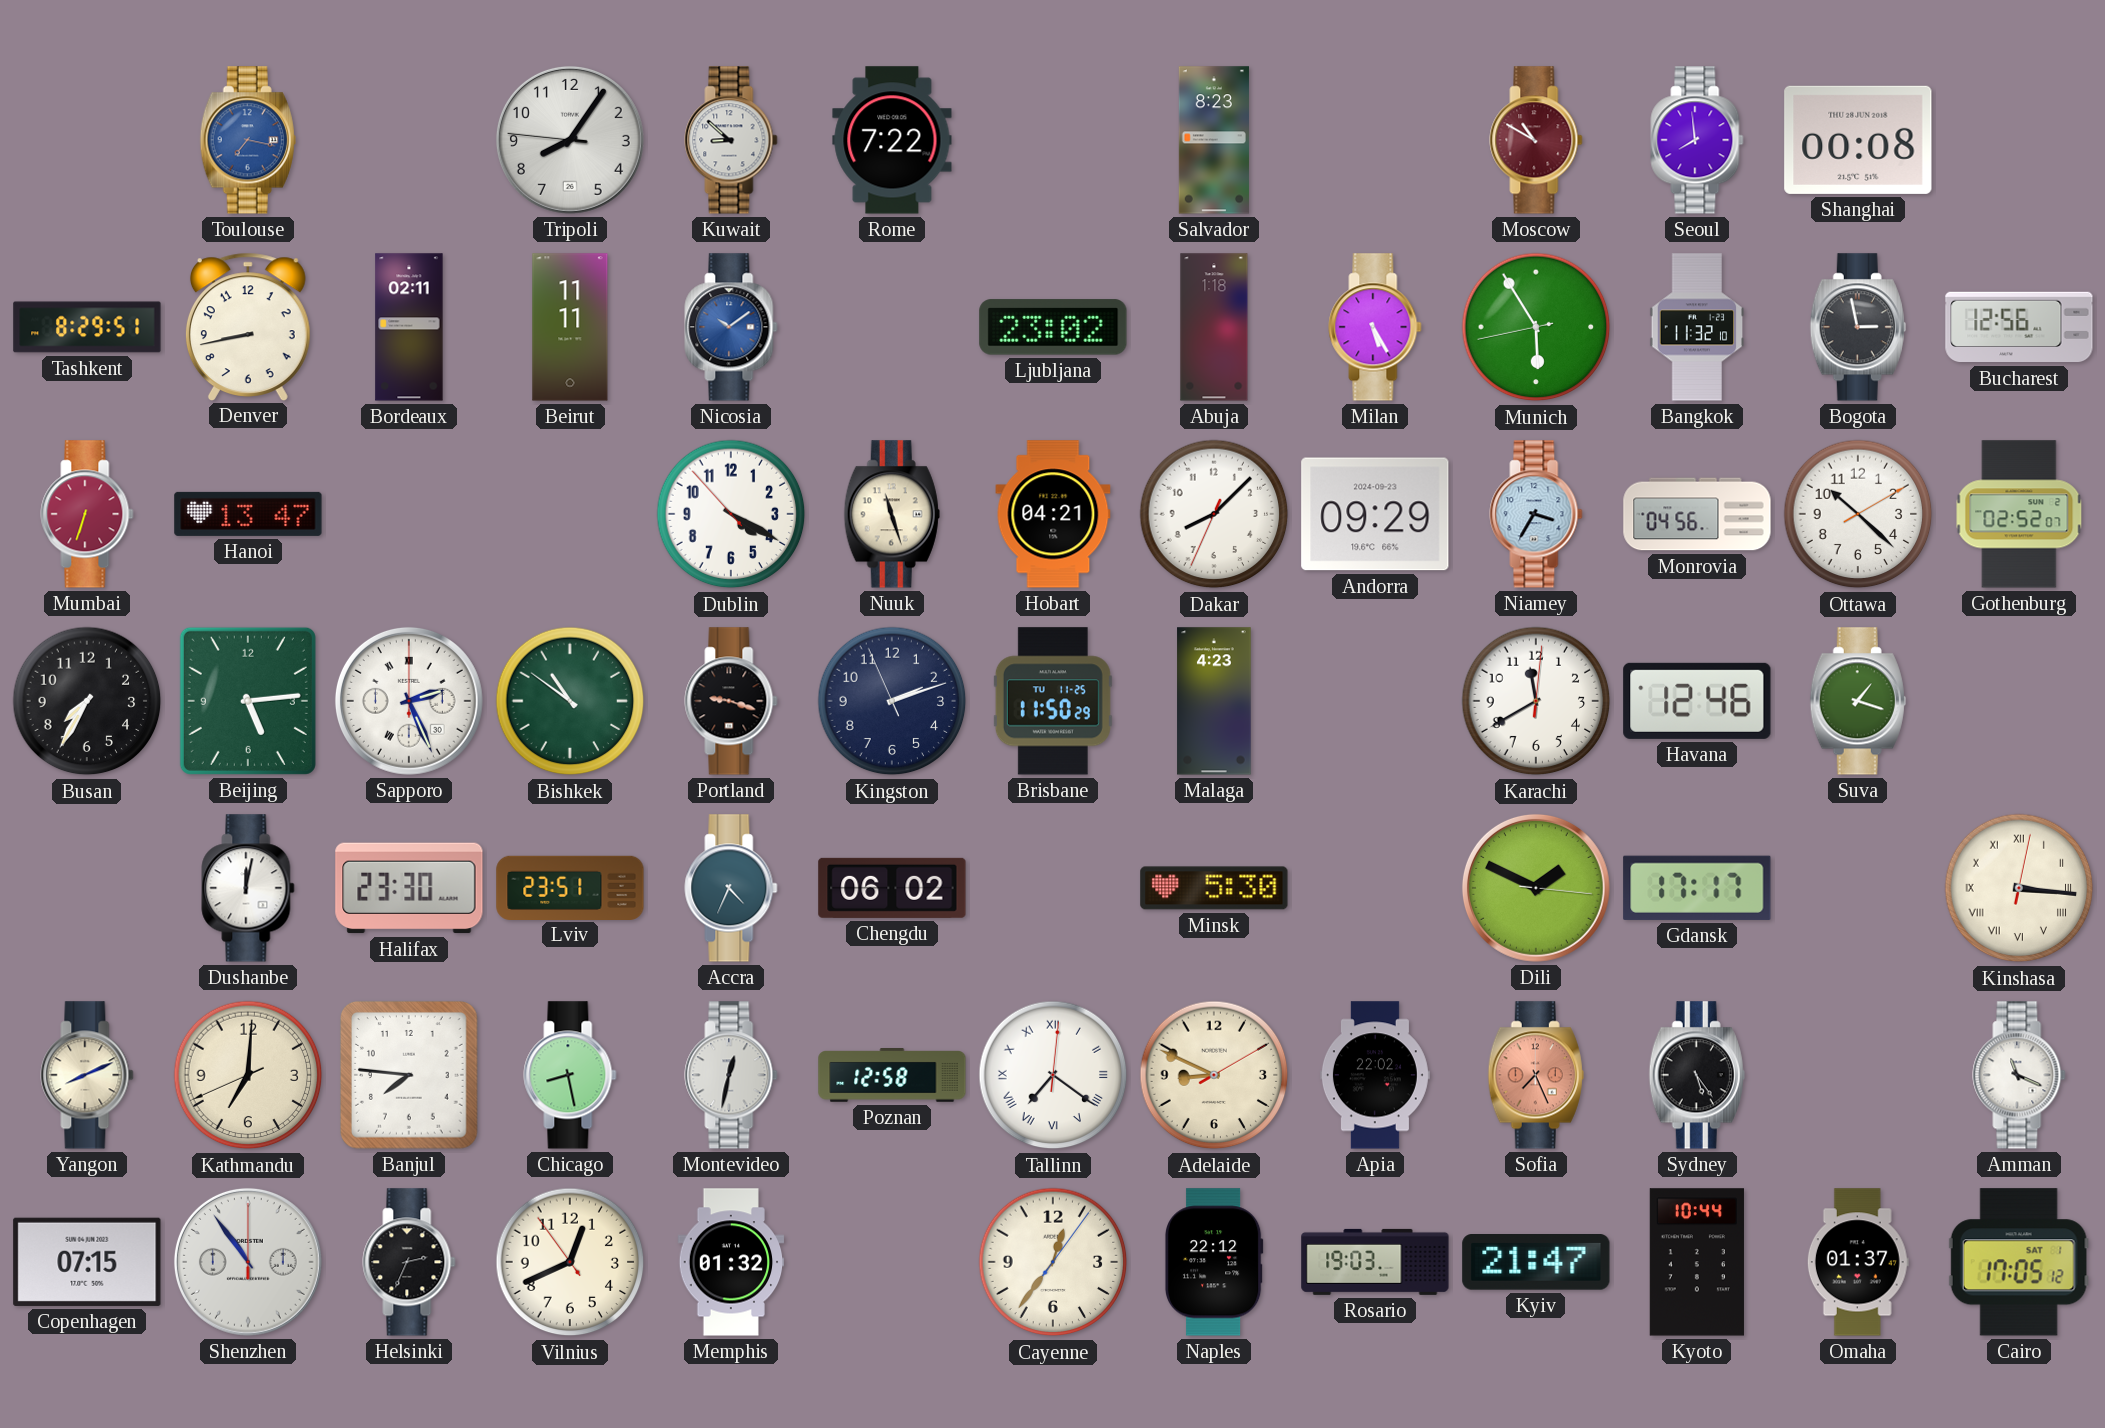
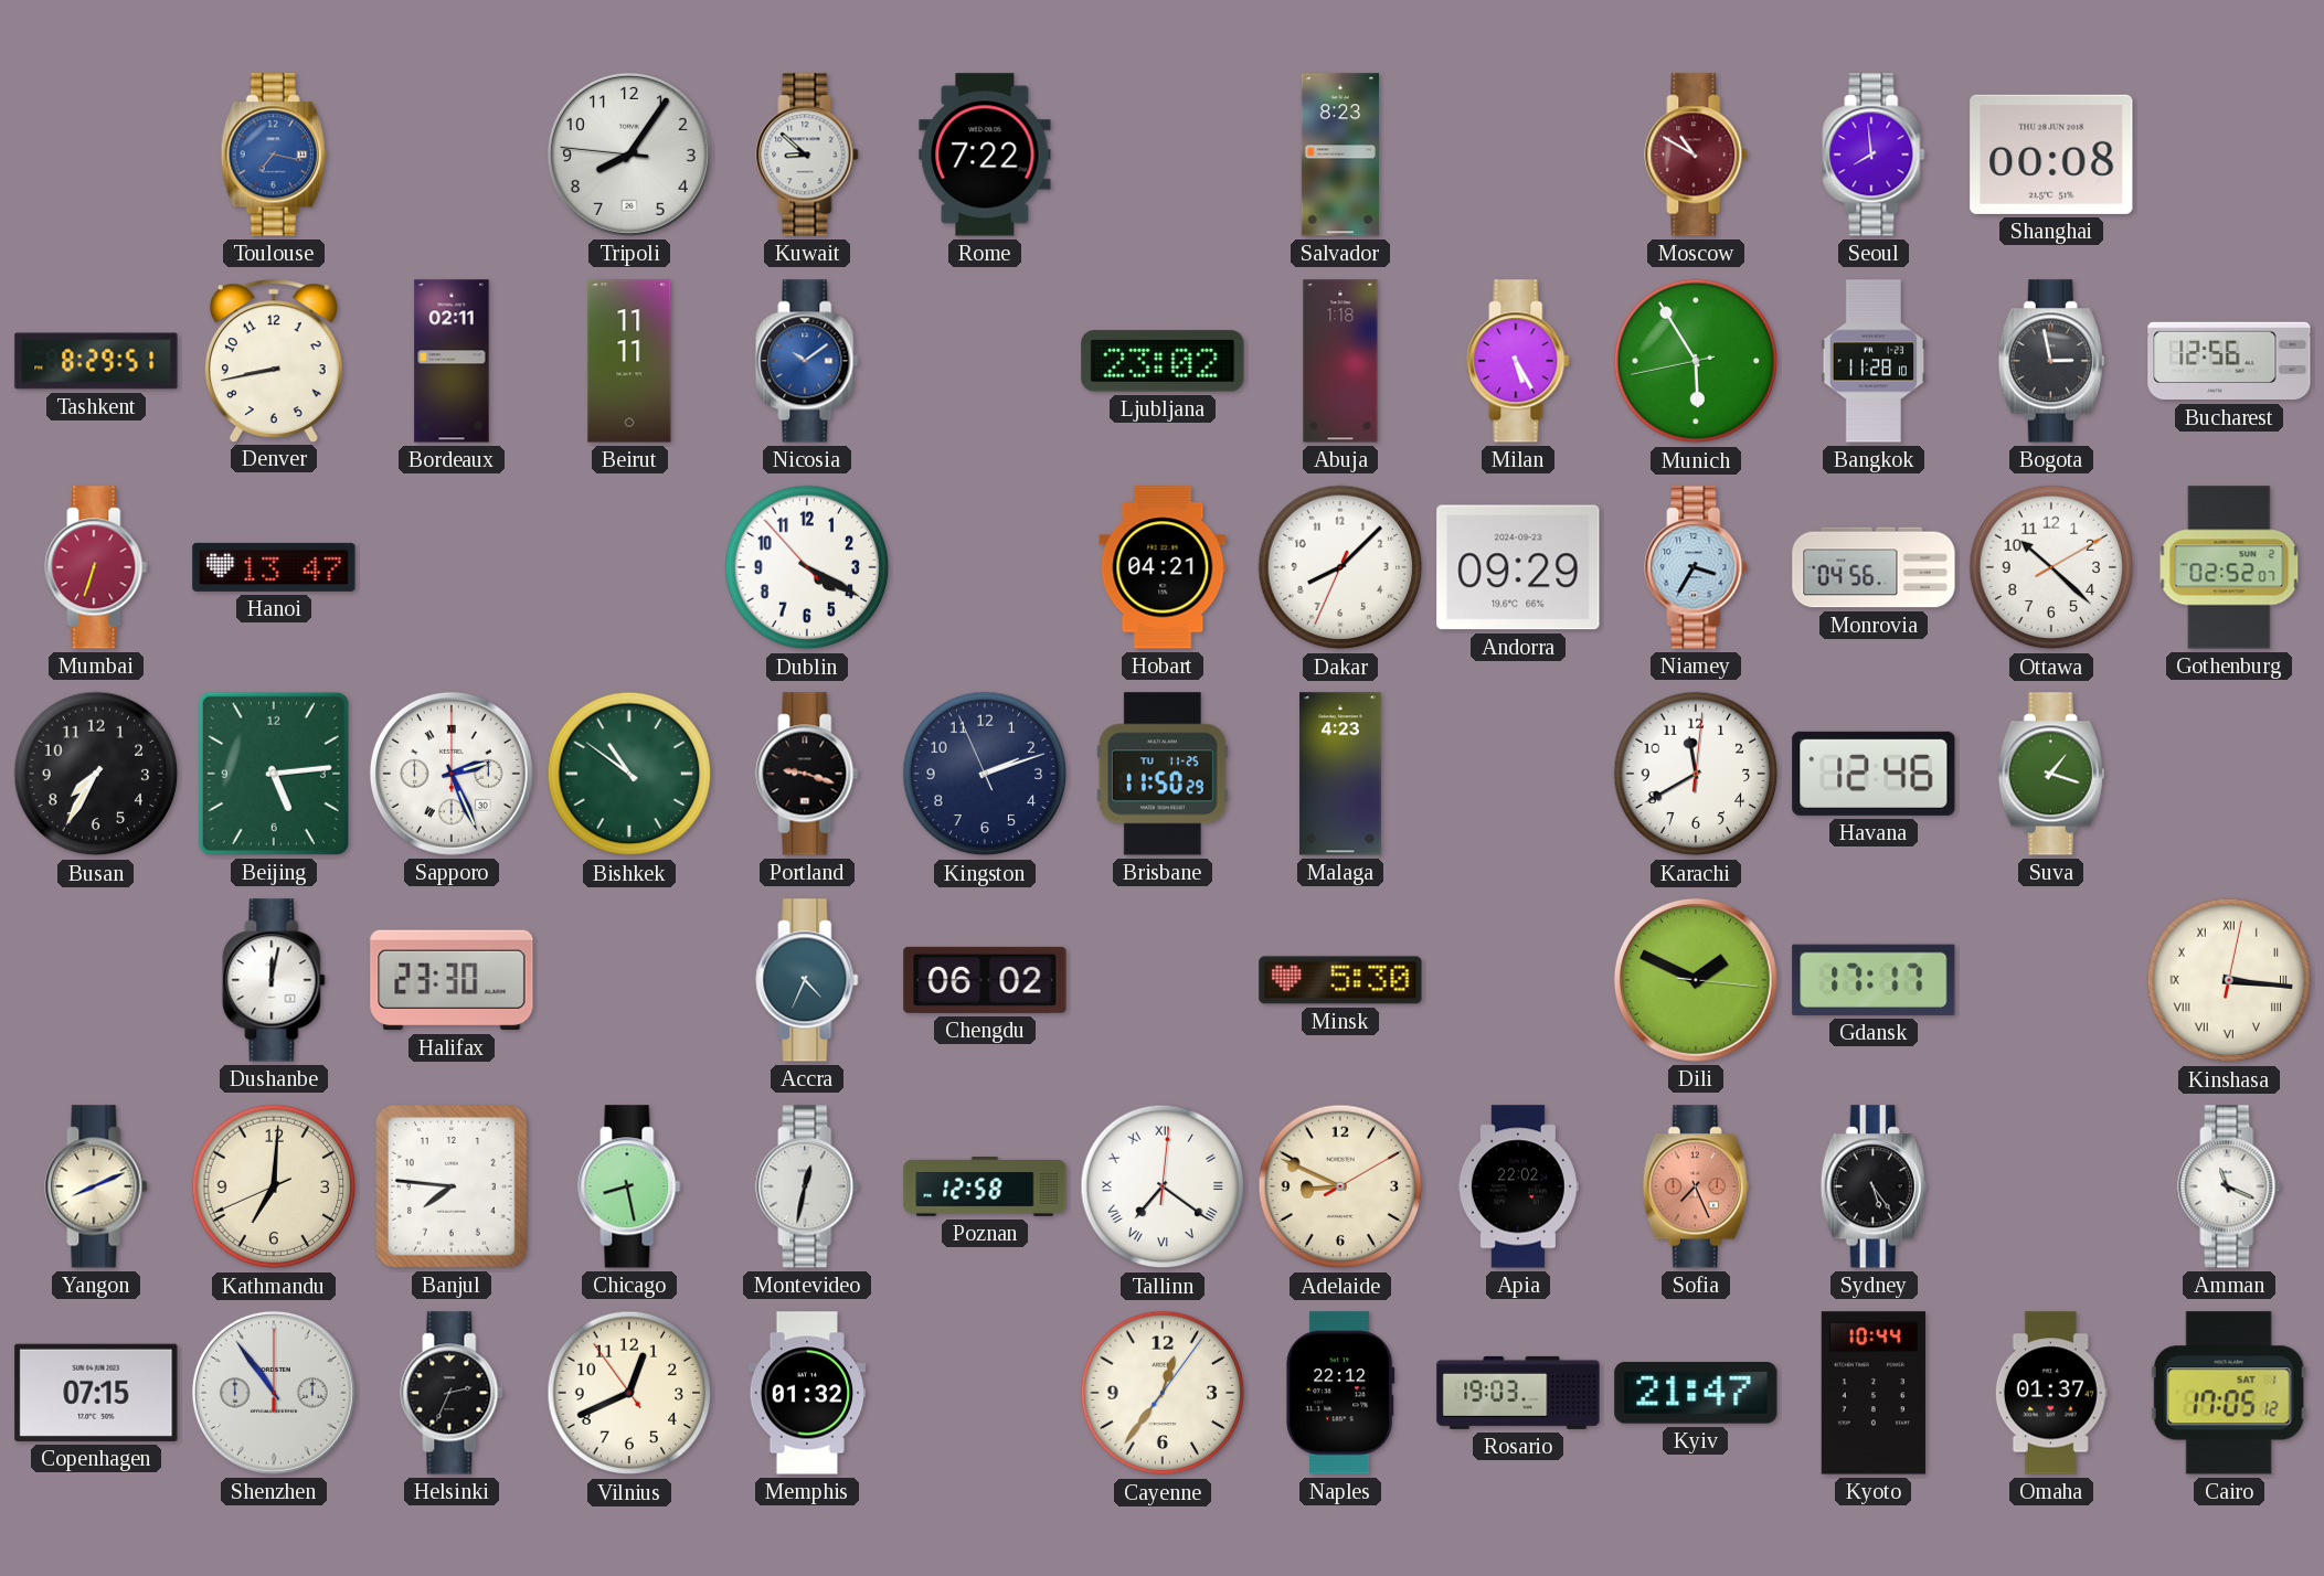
Bangkok: 11:32 -> 11:28
Nuuk: 11:27 -> none
Lviv: 23:51 -> none
